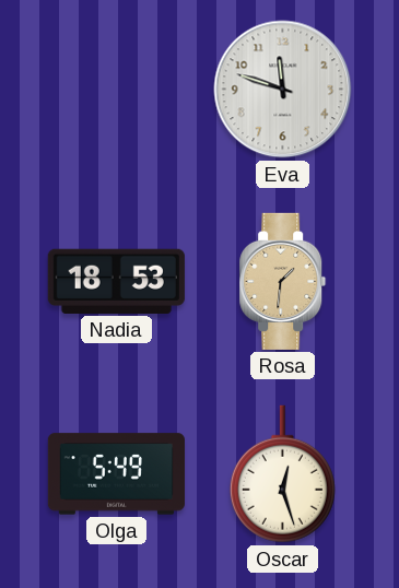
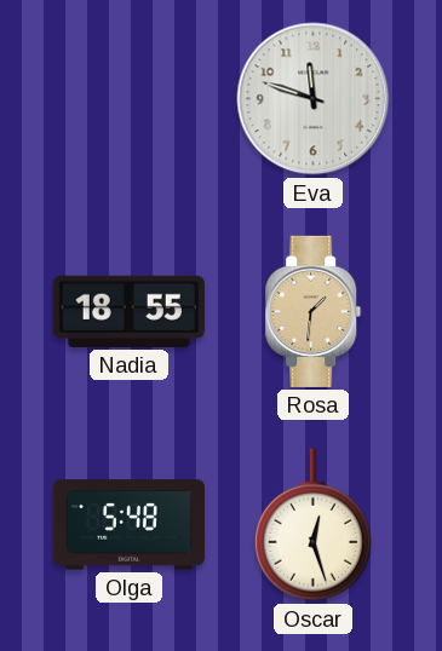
Nadia: 18:53 -> 18:55
Olga: 5:49 -> 5:48
